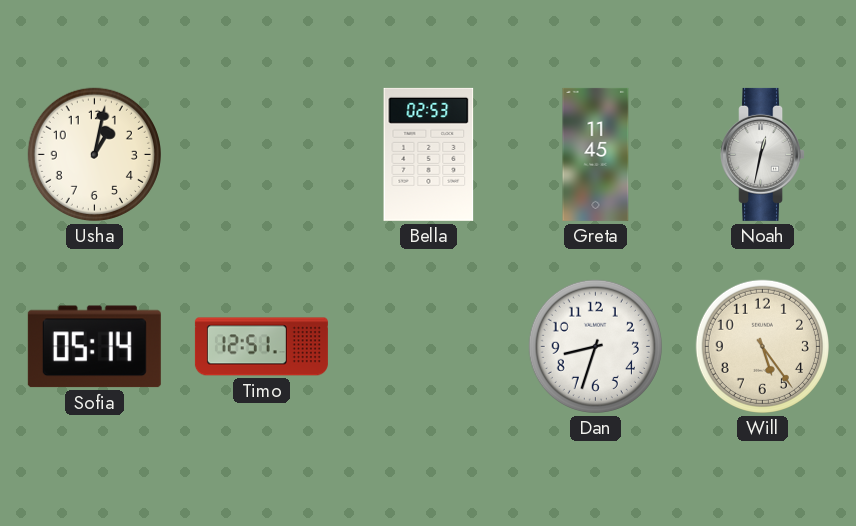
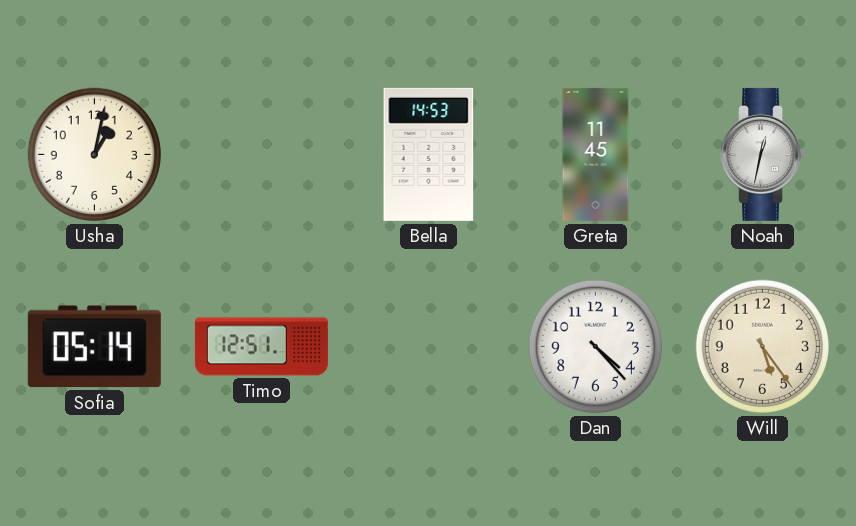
Bella: 02:53 -> 14:53
Dan: 8:33 -> 4:23
